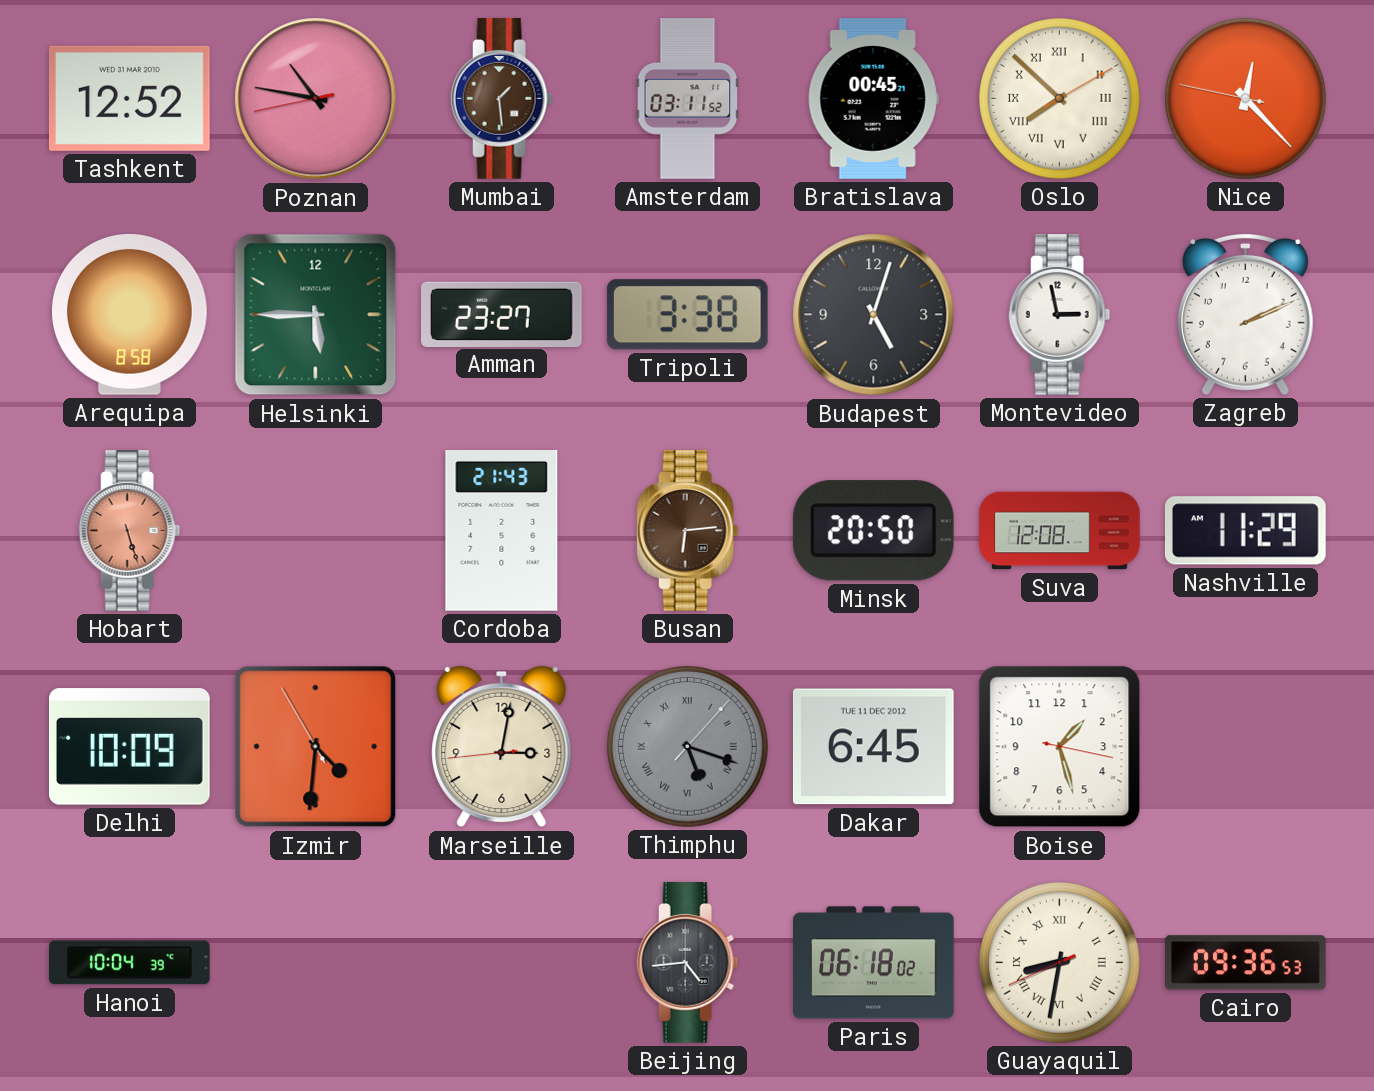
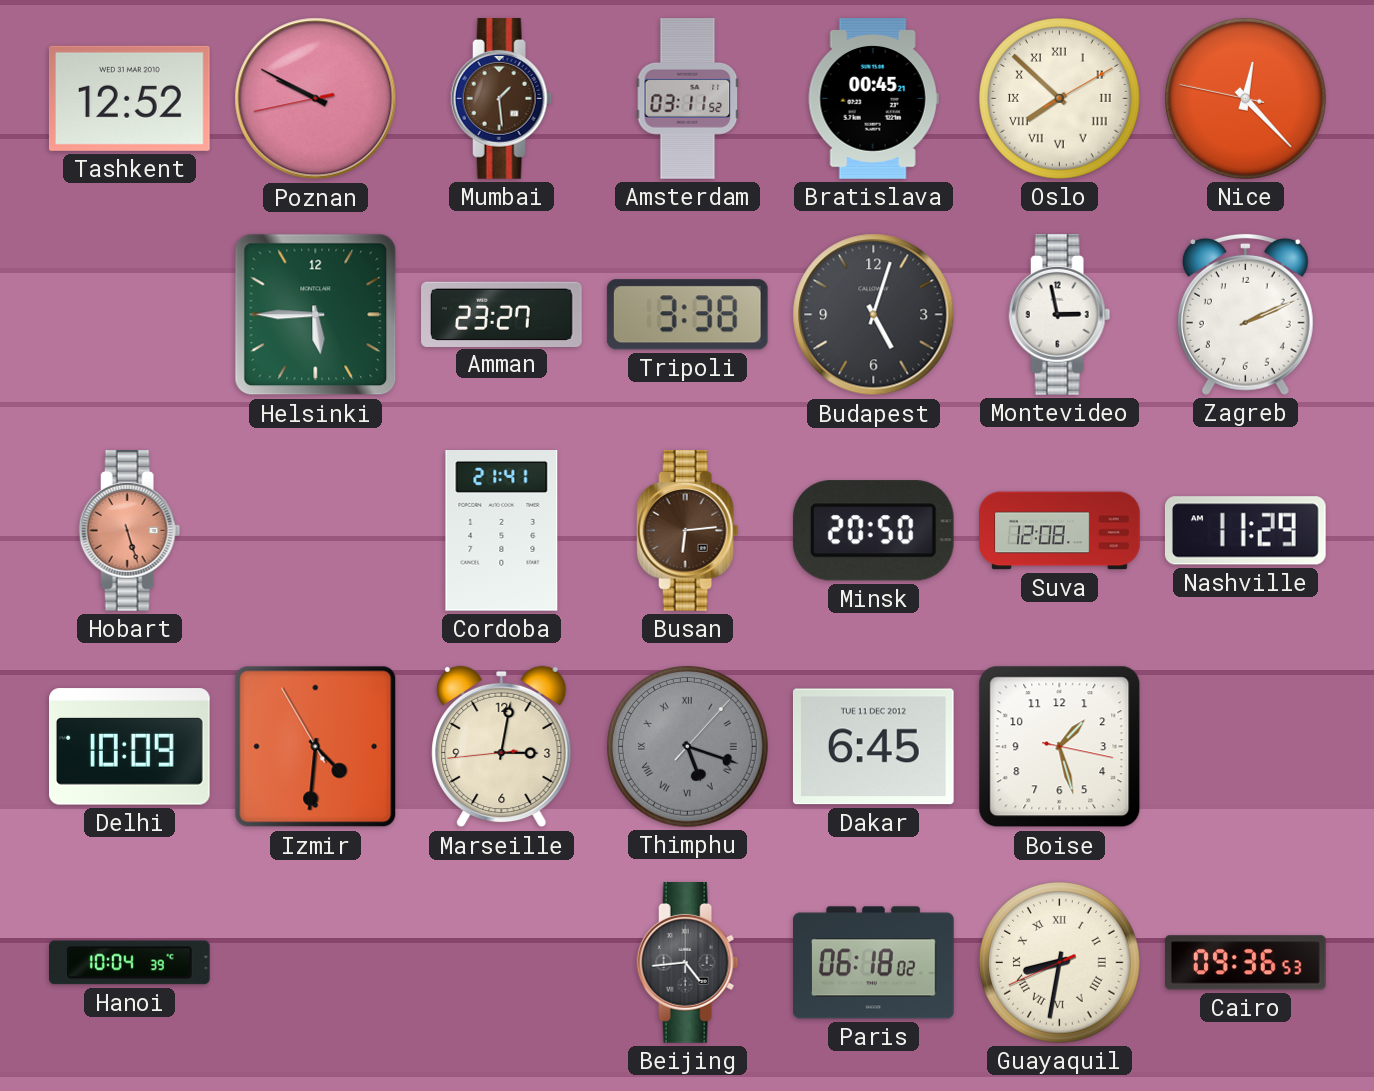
Poznan: 10:46 -> 9:49
Arequipa: 8:58 -> none
Cordoba: 21:43 -> 21:41
